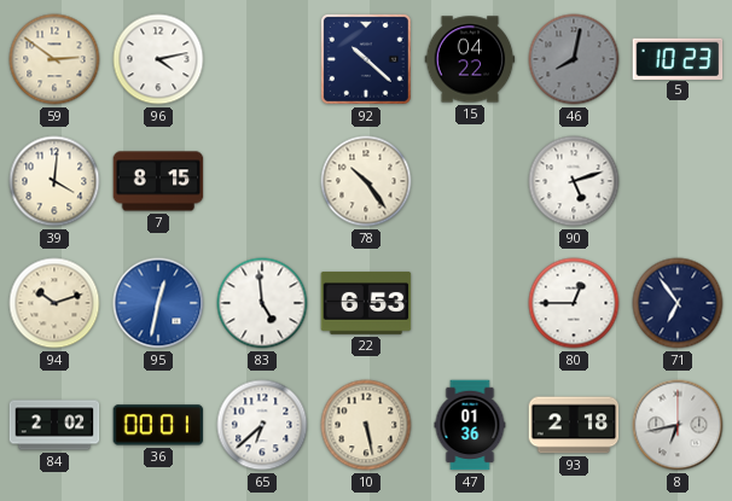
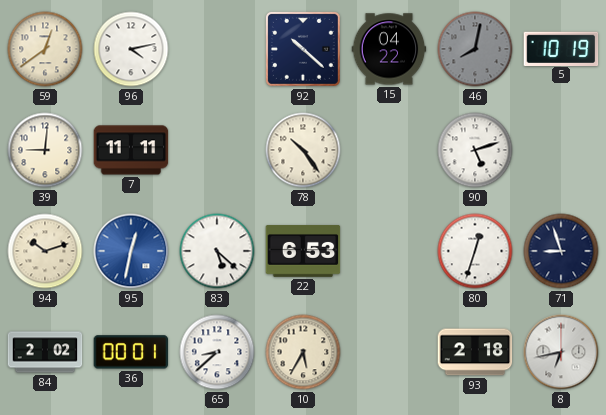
59: 2:51 -> 12:39
5: 10:23 -> 10:19
39: 4:01 -> 9:01
7: 8:15 -> 11:11
83: 4:59 -> 5:22
80: 12:45 -> 12:33
71: 6:54 -> 8:57
65: 6:38 -> 8:38
10: 5:28 -> 5:35
47: 01:36 -> none
